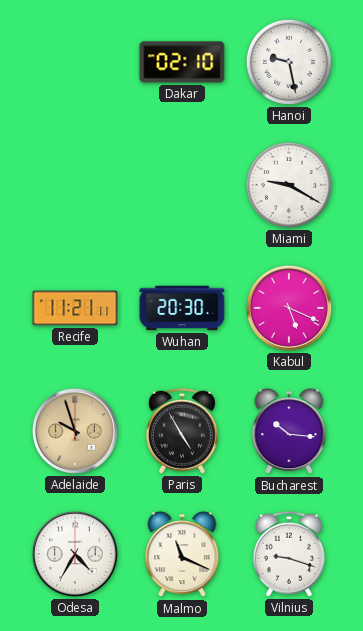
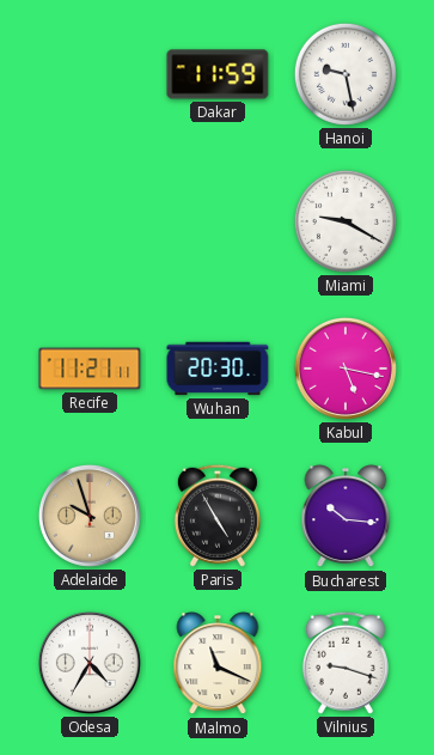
Dakar: 02:10 -> 11:59
Kabul: 5:19 -> 5:17
